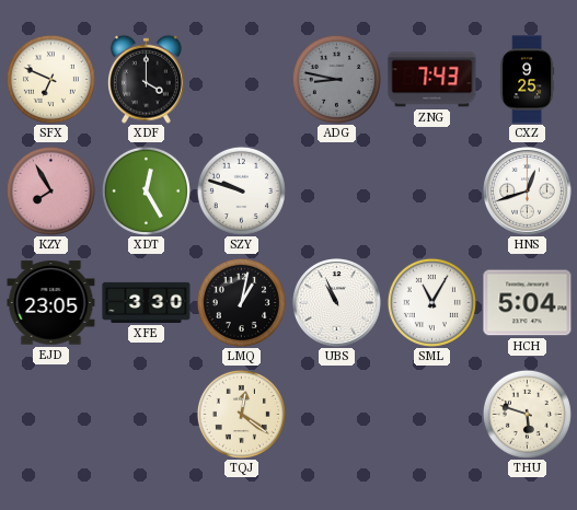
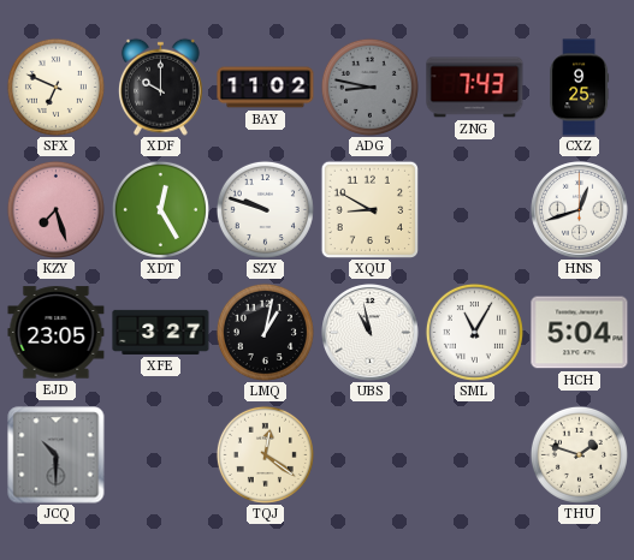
XDF: 4:00 -> 10:00
BAY: none -> 11:02
KZY: 7:55 -> 7:27
XQU: none -> 8:50
XFE: 3:30 -> 3:27
UBS: 10:56 -> 10:58
JCQ: none -> 10:30
THU: 5:48 -> 1:48
